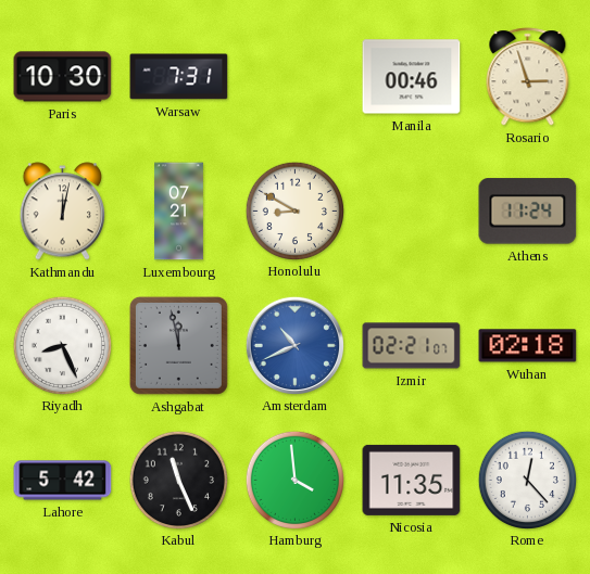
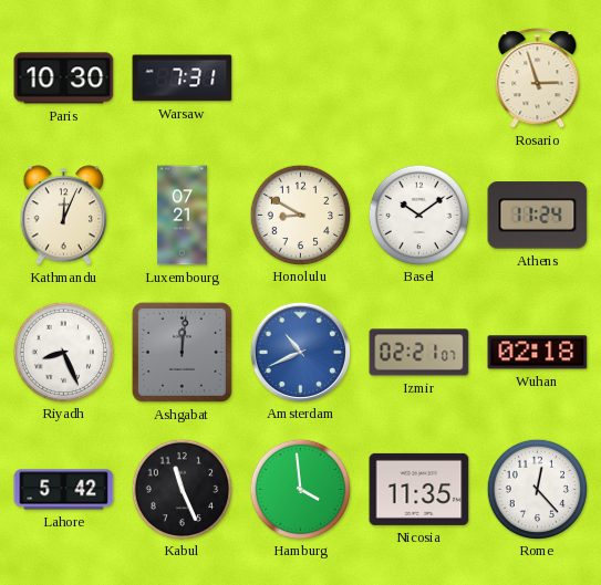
Manila: 00:46 -> none
Kathmandu: 12:02 -> 12:04
Basel: none -> 10:09
Ashgabat: 11:58 -> 12:01
